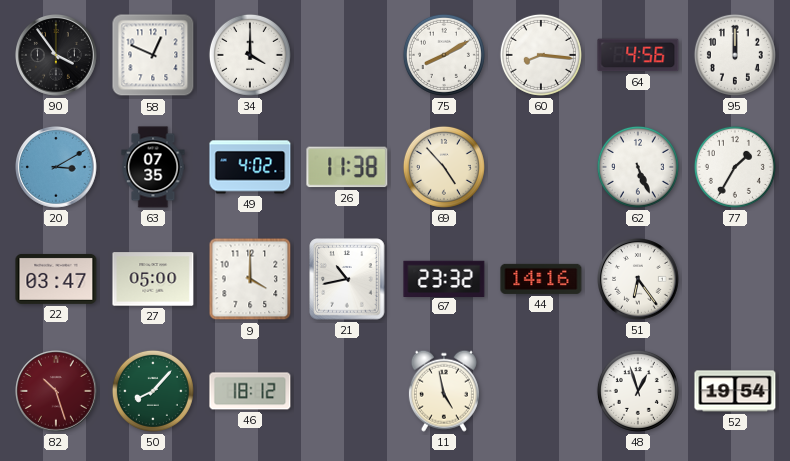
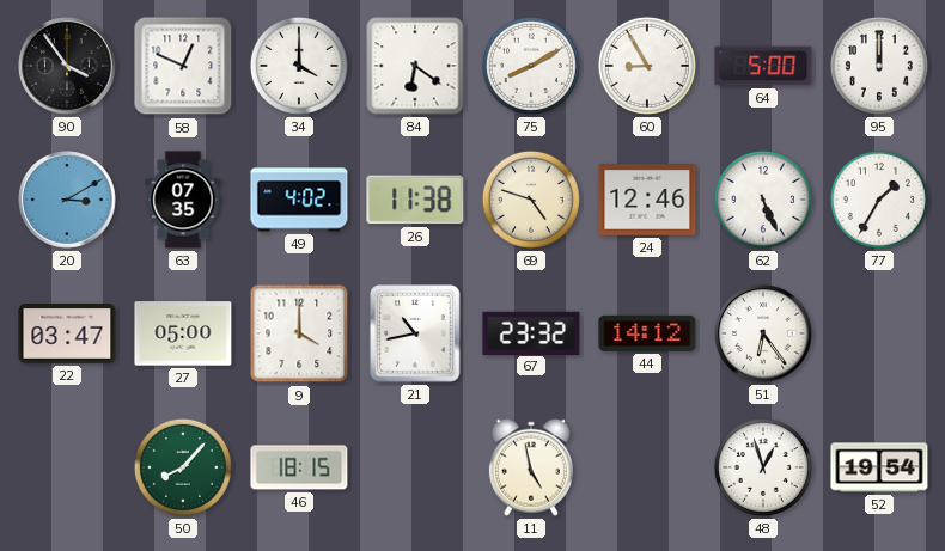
84: none -> 6:21
60: 8:16 -> 8:55
64: 4:56 -> 5:00
69: 4:53 -> 4:48
24: none -> 12:46
44: 14:16 -> 14:12
82: 10:27 -> none
46: 18:12 -> 18:15
